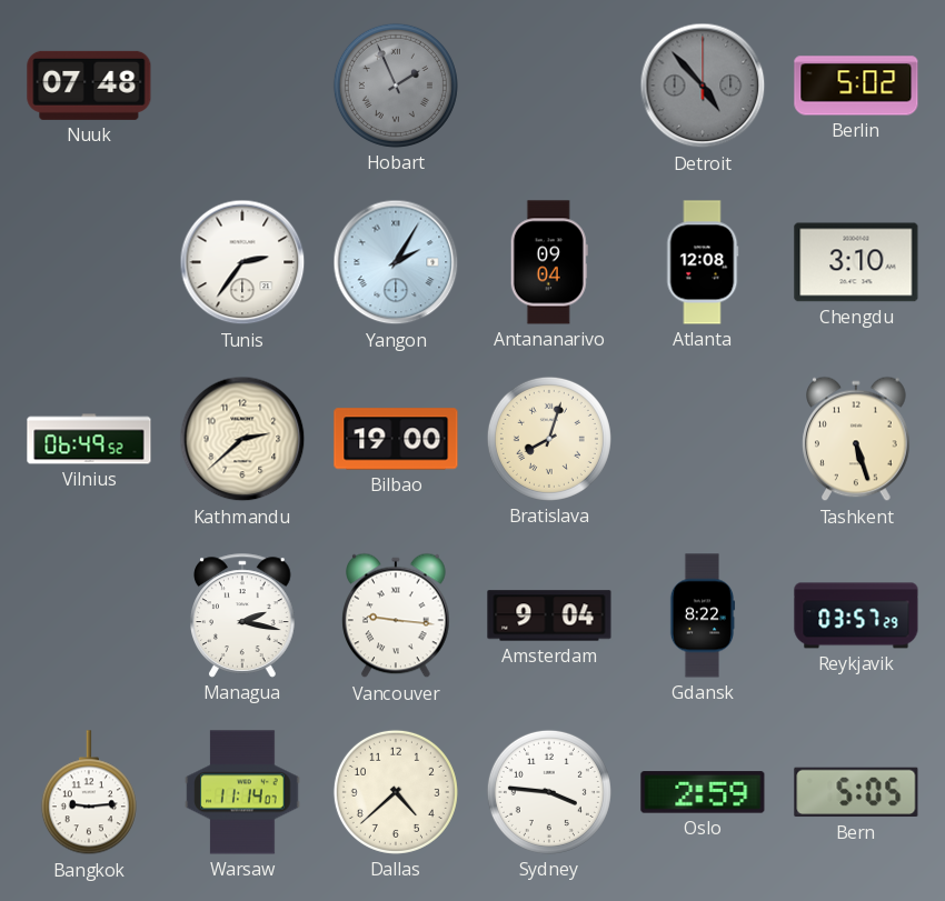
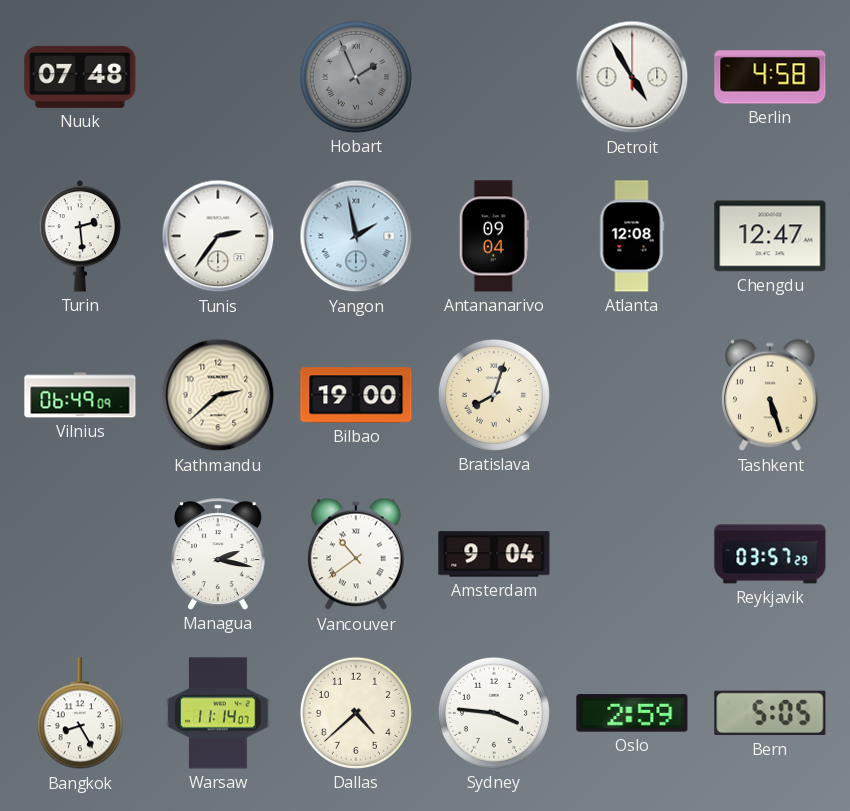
Detroit: 4:53 -> 4:55
Detroit dial: grey -> white
Berlin: 5:02 -> 4:58
Turin: none -> 2:29
Yangon: 2:05 -> 1:58
Chengdu: 3:10 -> 12:47
Vilnius: 06:49:52 -> 06:49:09
Vancouver: 9:16 -> 10:39
Gdansk: 8:22 -> none
Bangkok: 9:14 -> 8:25
